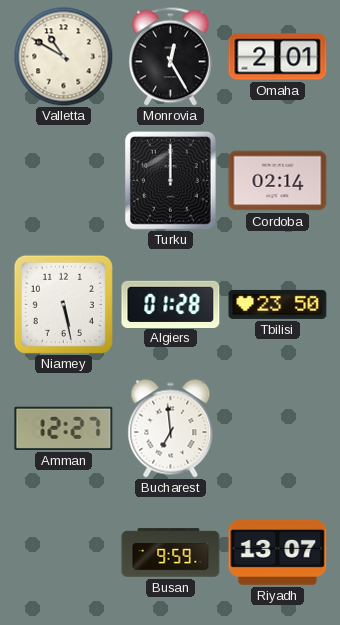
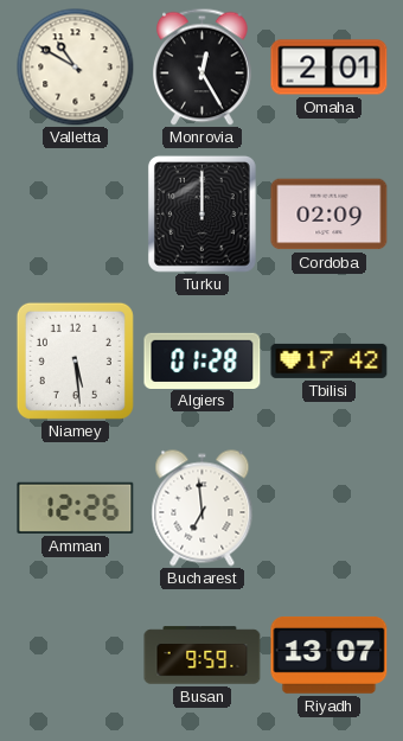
Cordoba: 02:14 -> 02:09
Niamey: 5:28 -> 5:29
Tbilisi: 23:50 -> 17:42
Amman: 12:27 -> 12:26
